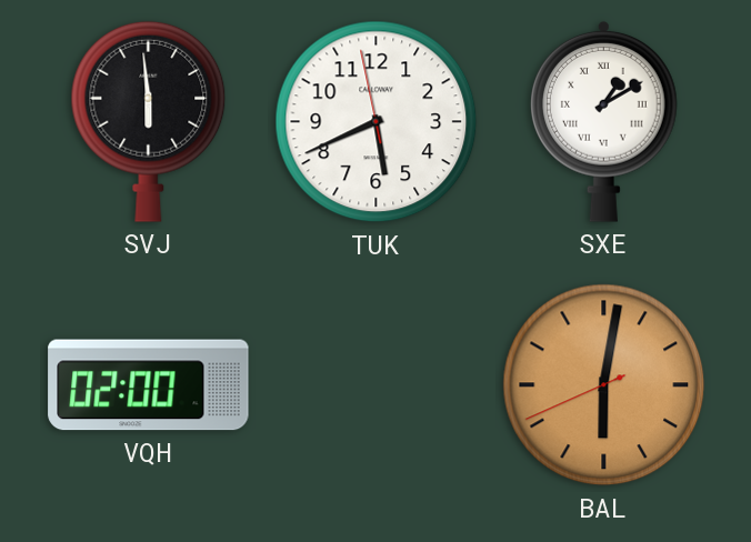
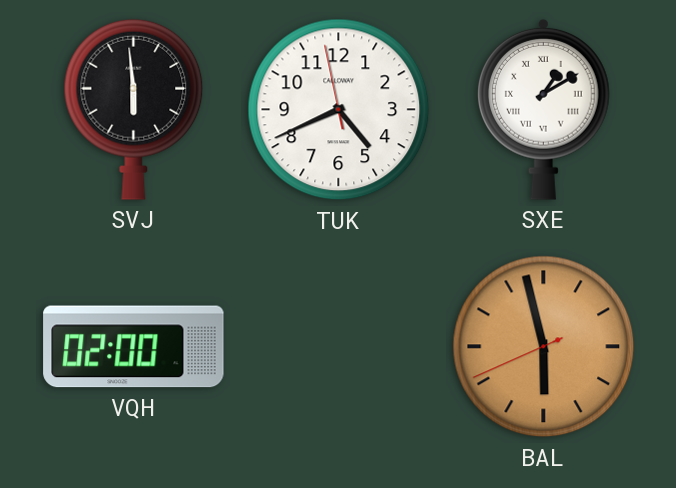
TUK: 5:40 -> 4:40
BAL: 6:01 -> 5:57
